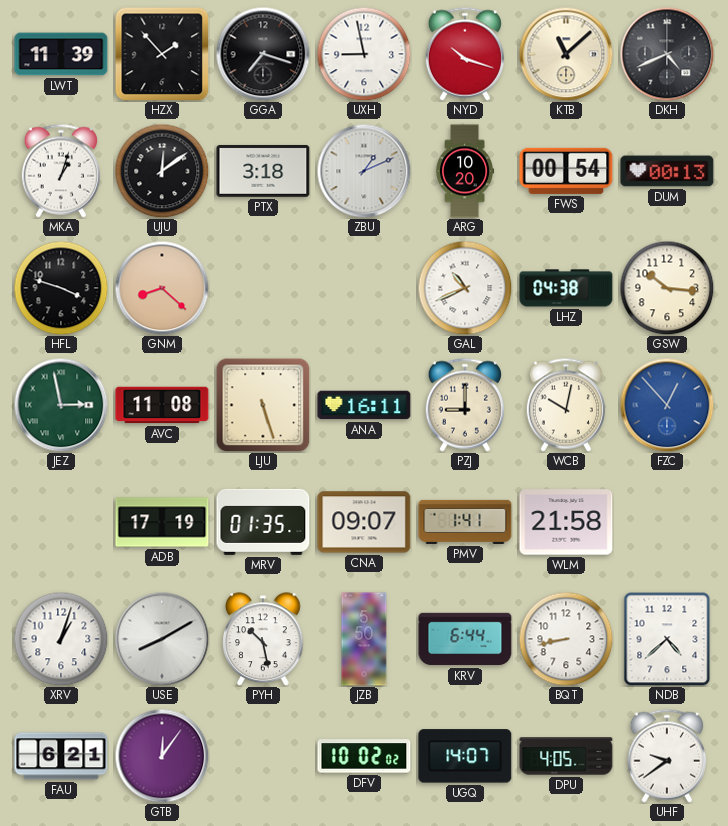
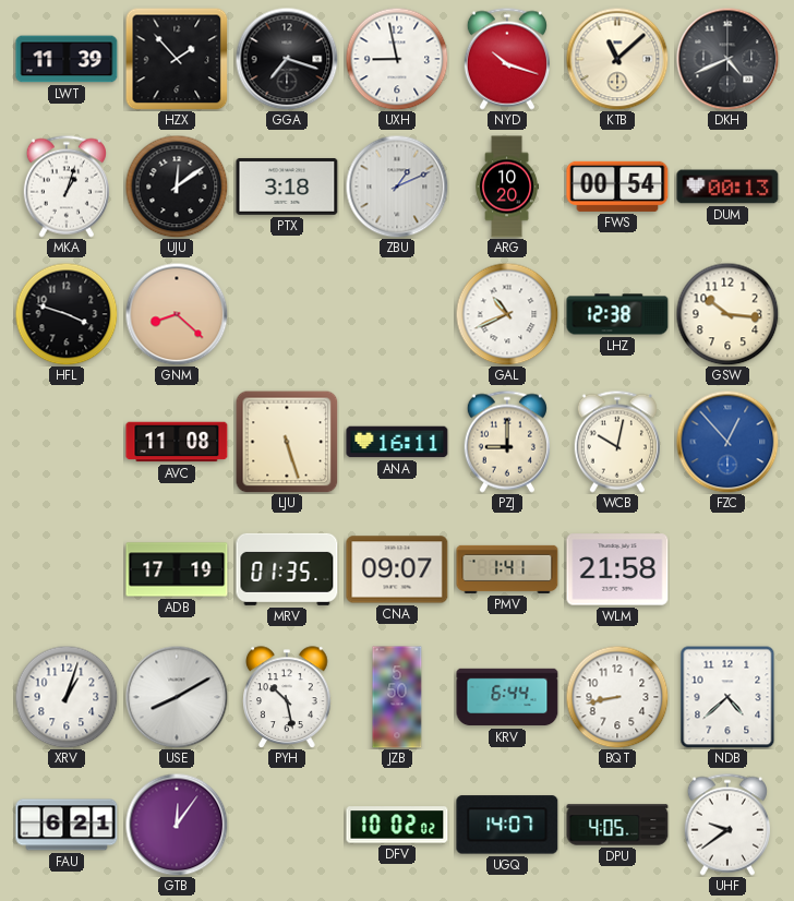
LHZ: 04:38 -> 12:38
JEZ: 2:58 -> none
